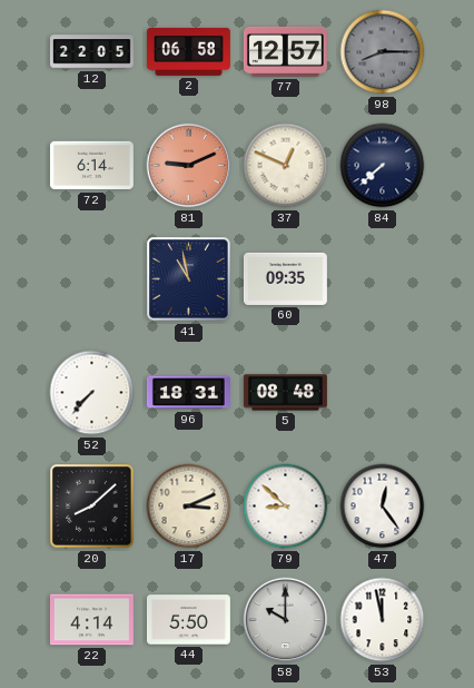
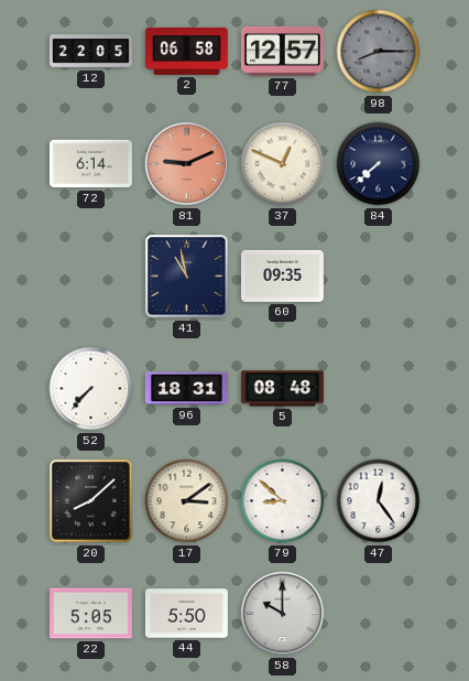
17: 3:11 -> 3:09
22: 4:14 -> 5:05
53: 11:58 -> none
